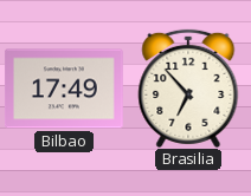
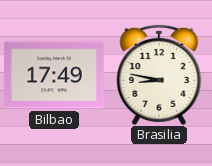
Brasilia: 6:53 -> 8:47
